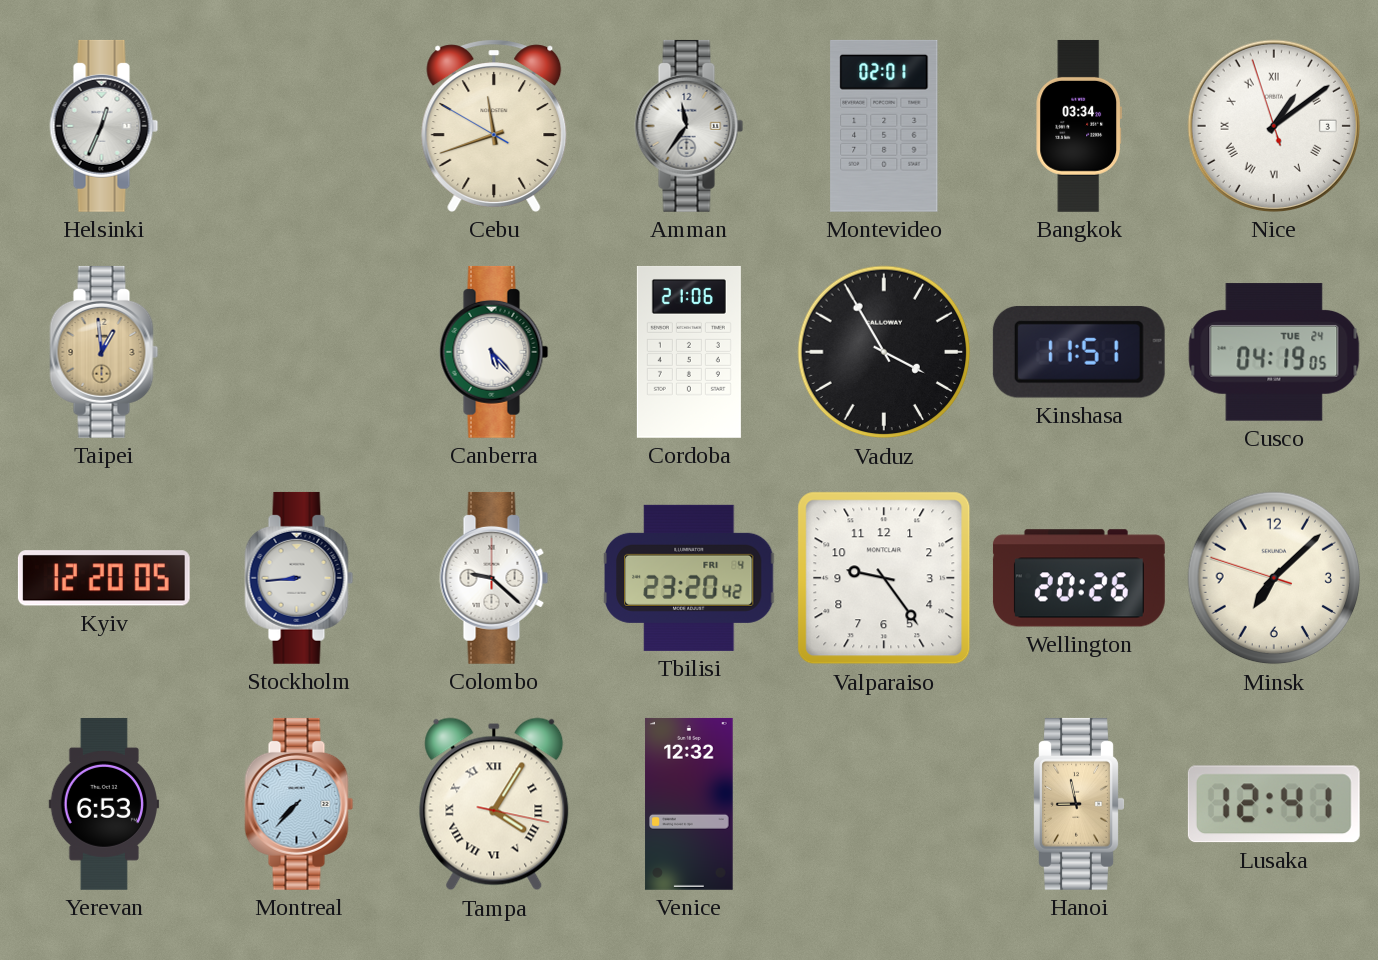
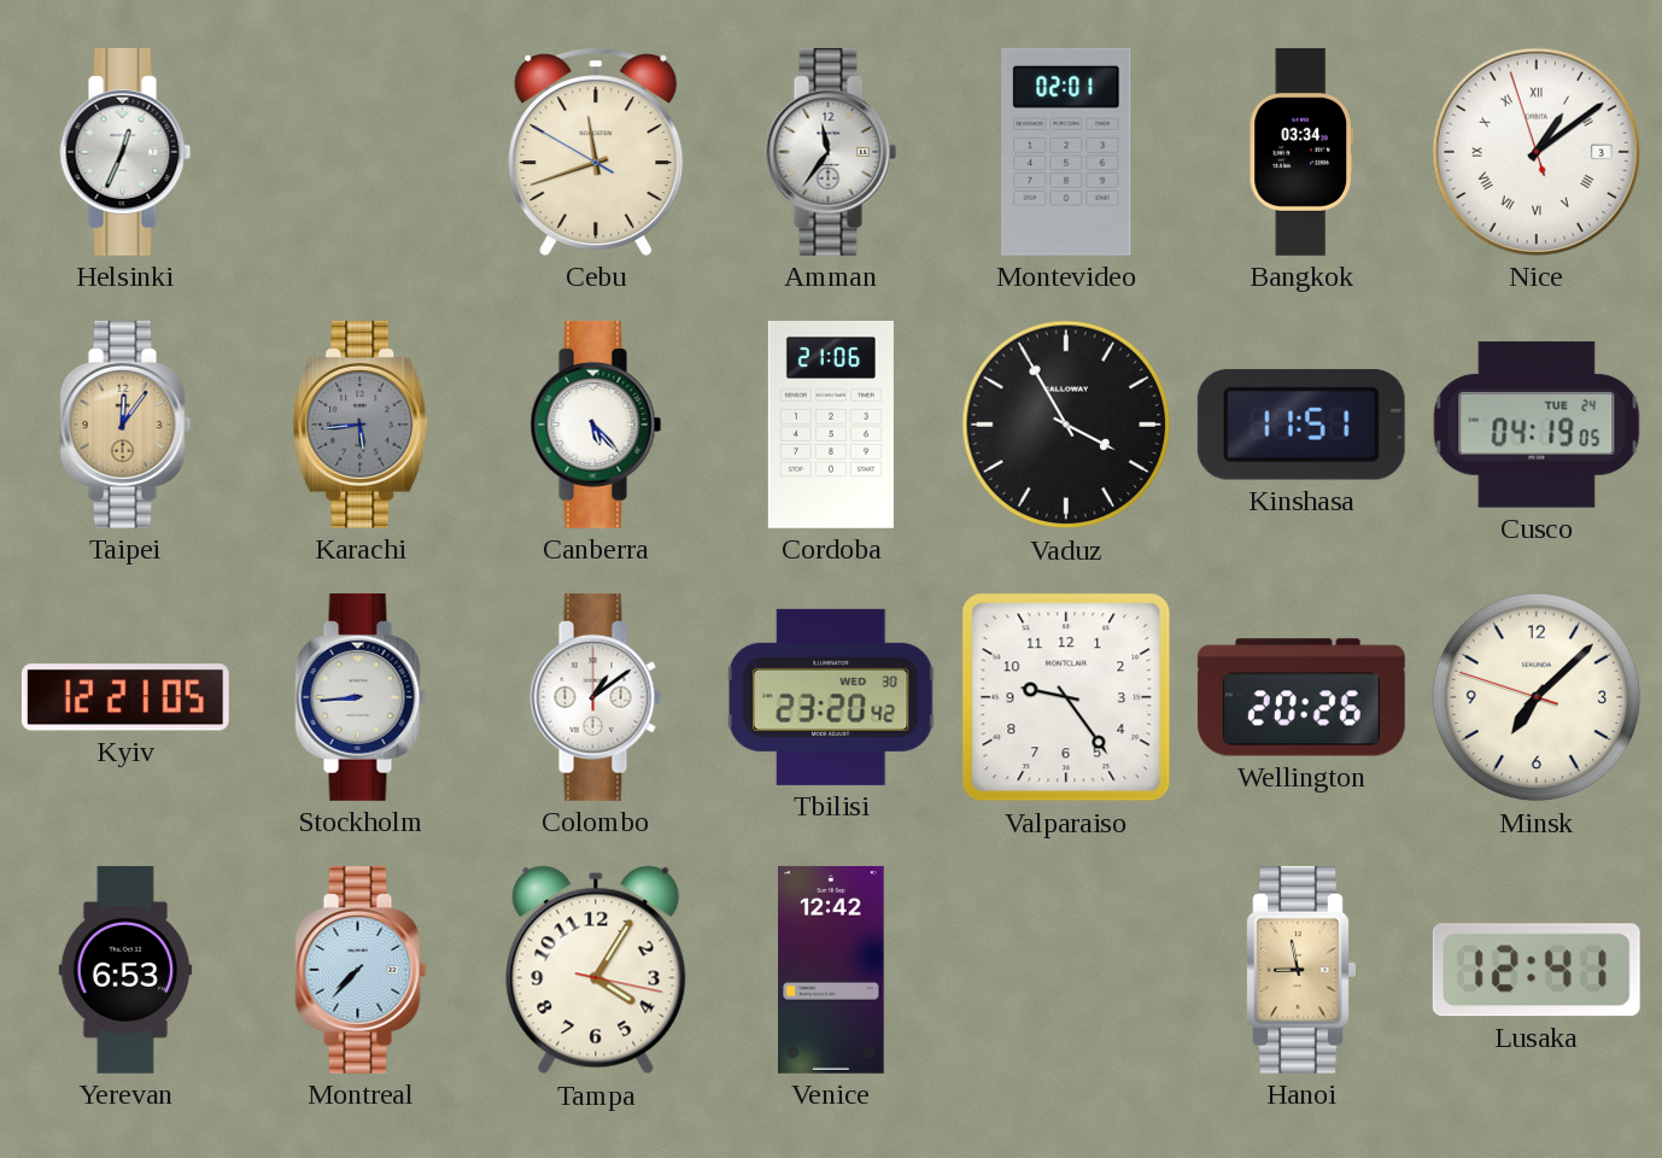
Taipei: 12:59 -> 12:06
Karachi: none -> 5:44
Kyiv: 12:20 -> 12:21
Colombo: 9:22 -> 1:09
Tbilisi date: FRI 4 -> WED 30
Tampa numerals: Roman -> Arabic
Venice: 12:32 -> 12:42
